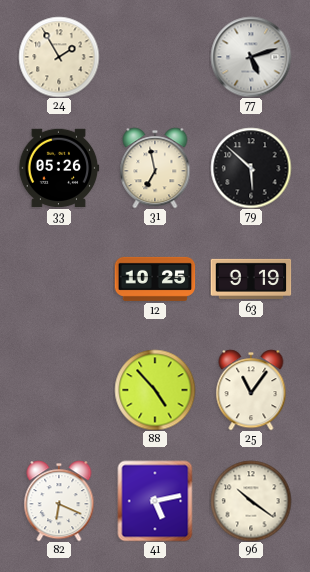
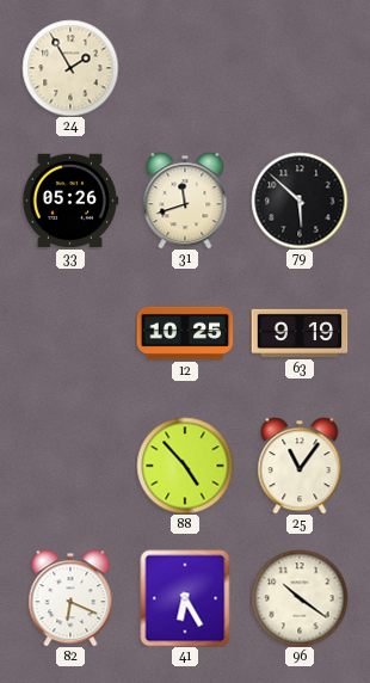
77: 5:12 -> none
31: 6:58 -> 11:42
41: 5:13 -> 6:25
